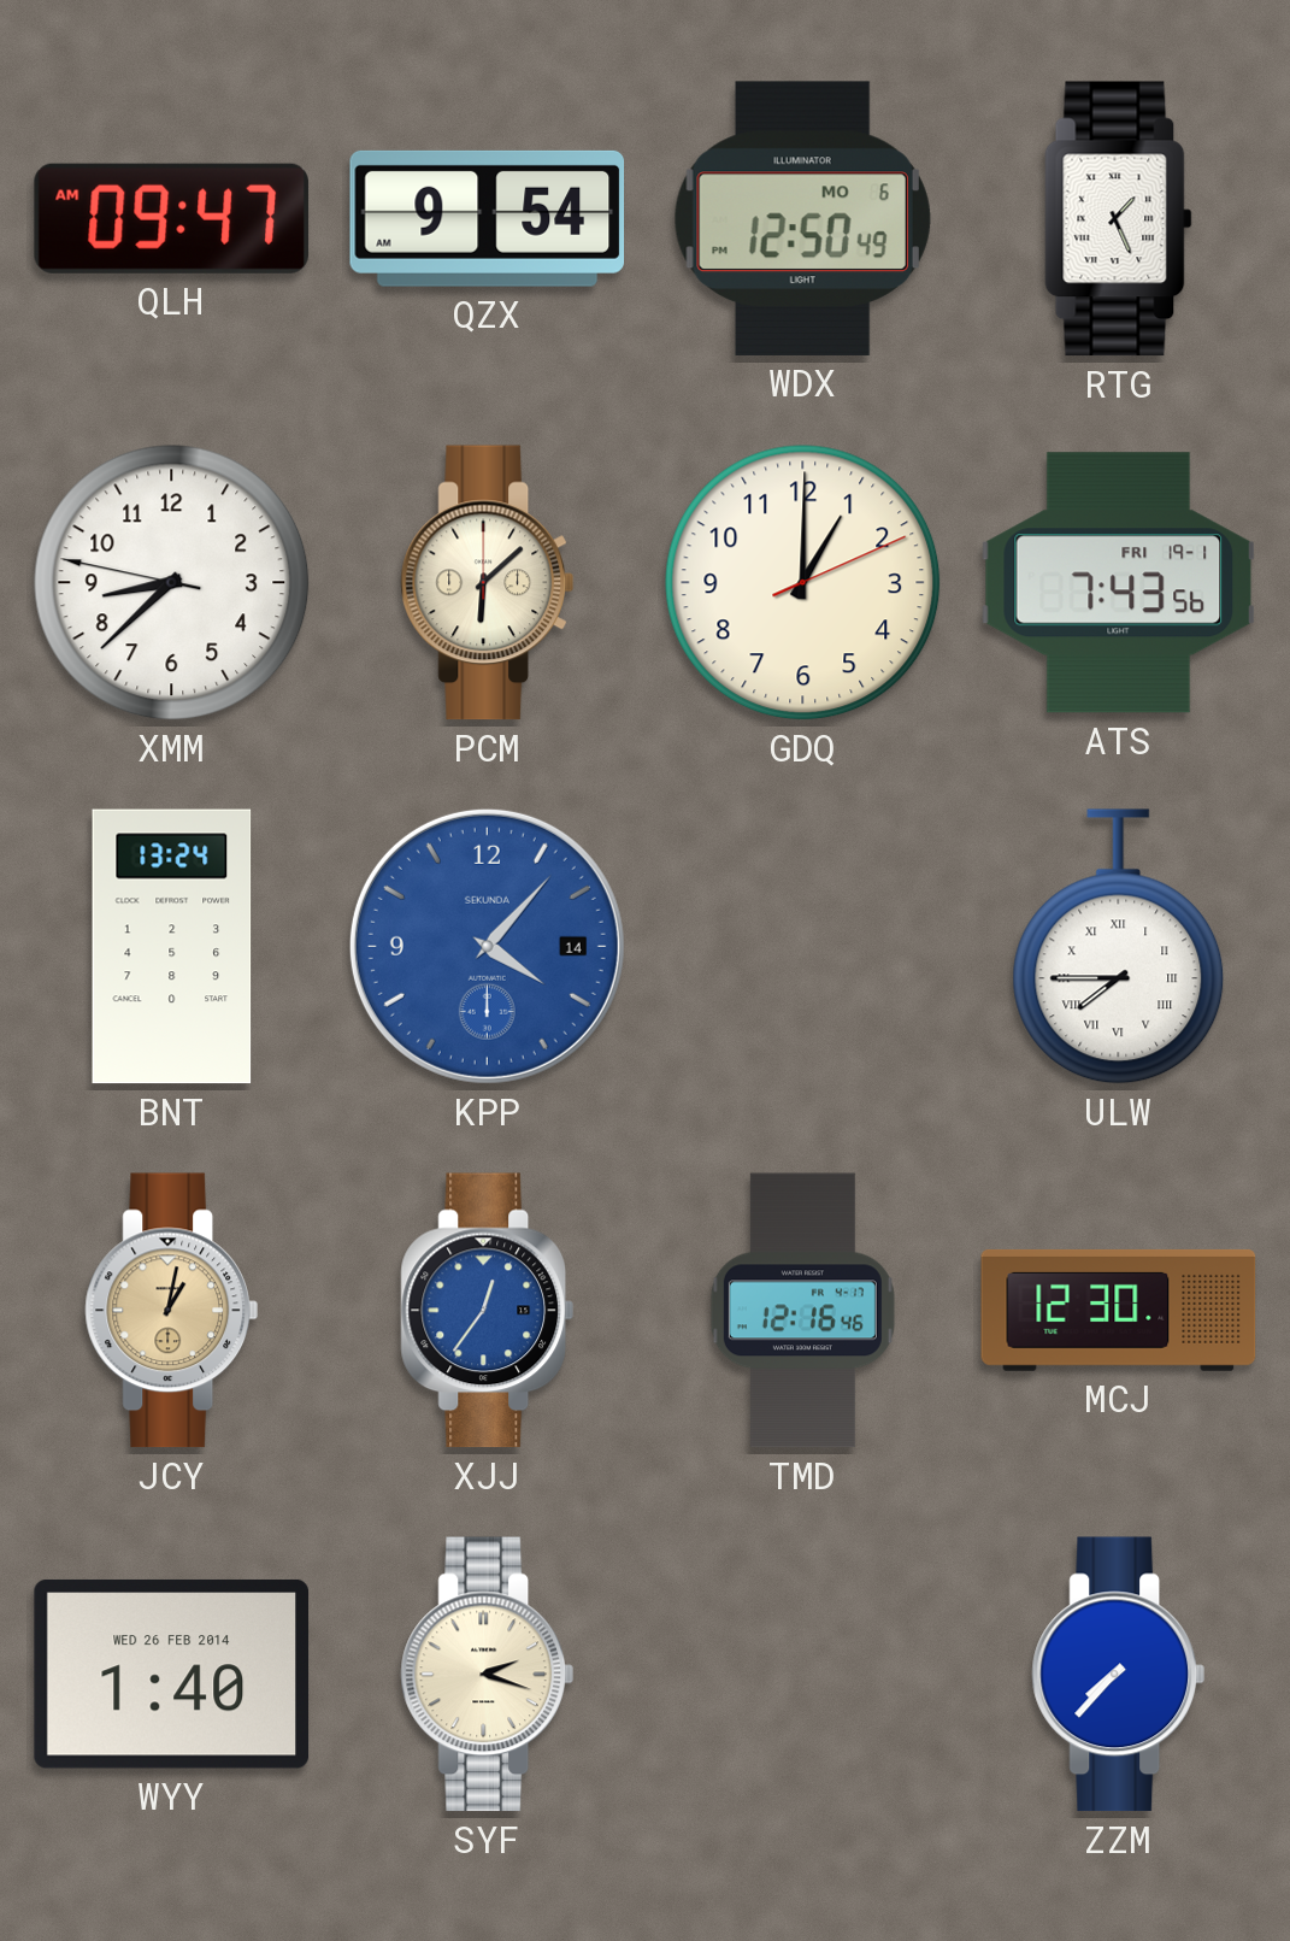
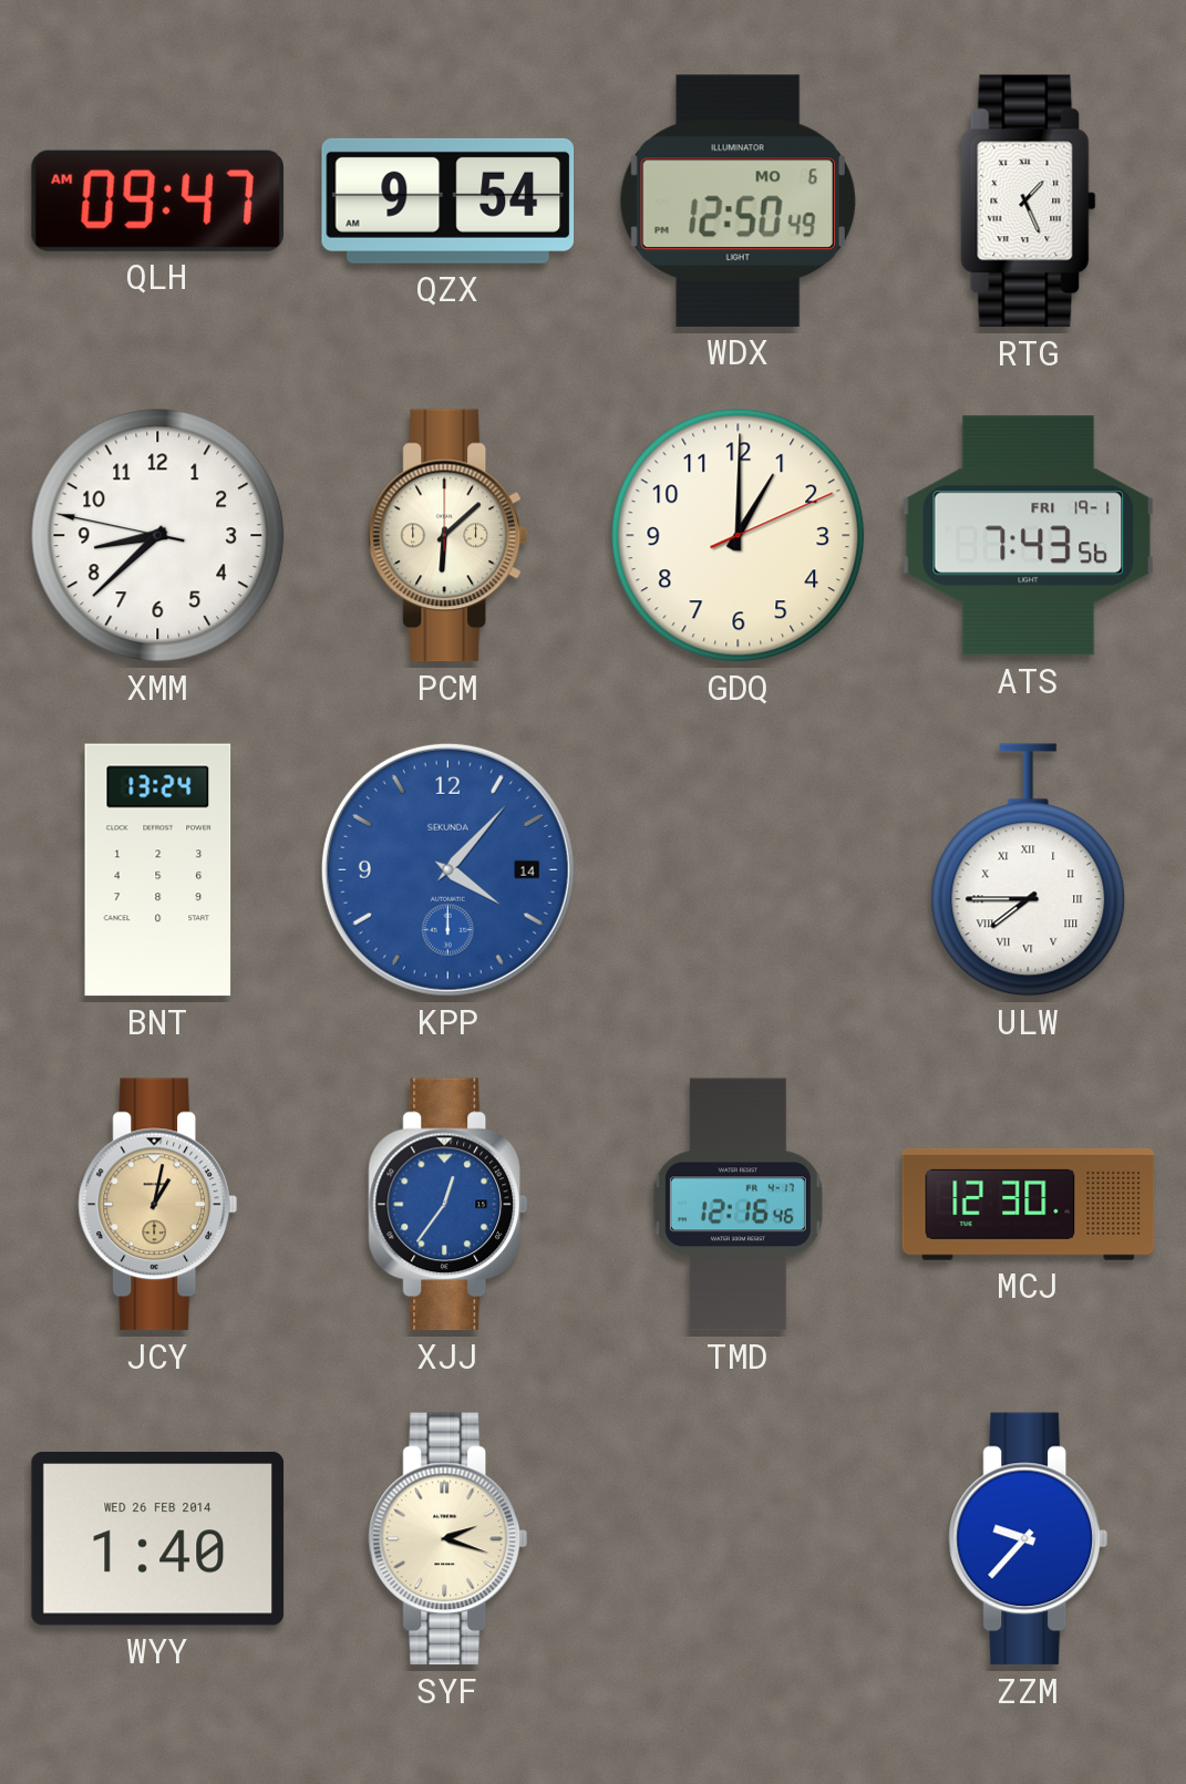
ZZM: 7:37 -> 9:37
